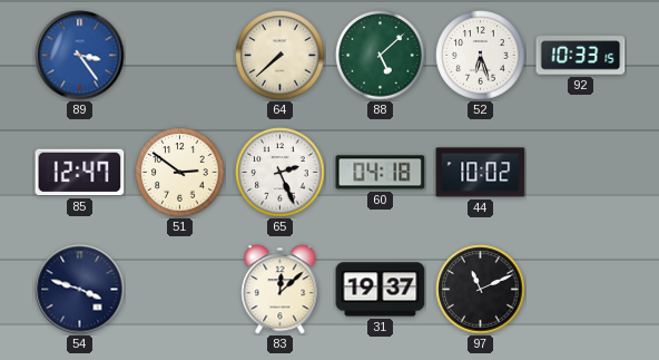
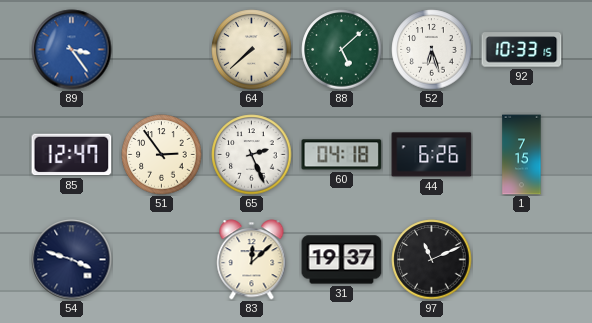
51: 2:51 -> 2:54
44: 10:02 -> 6:26
1: none -> 7:15
